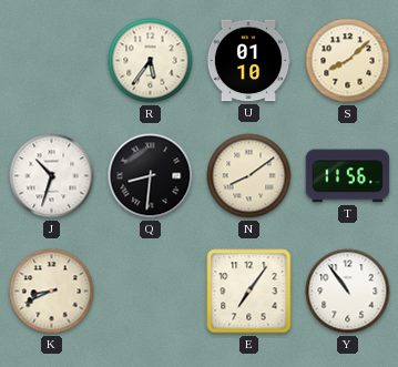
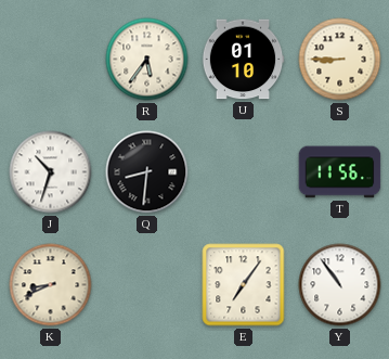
S: 8:08 -> 8:45
N: 8:09 -> none
